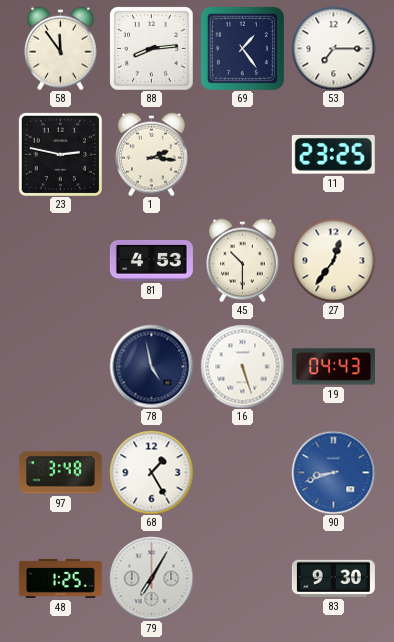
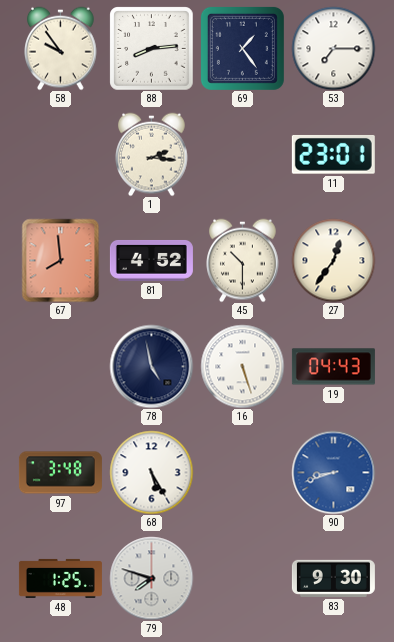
58: 11:54 -> 9:54
23: 2:47 -> none
11: 23:25 -> 23:01
67: none -> 7:59
81: 4:53 -> 4:52
68: 1:25 -> 5:25
79: 7:05 -> 7:48
